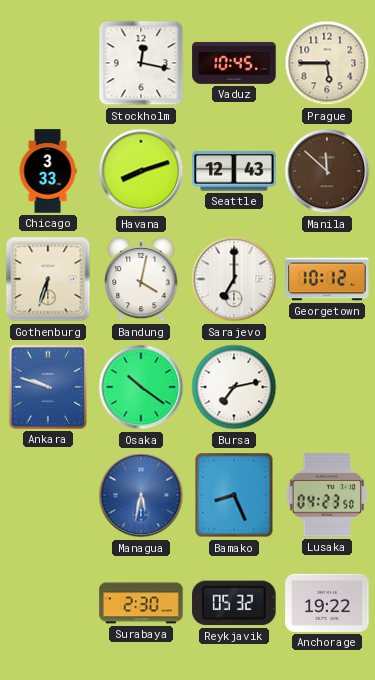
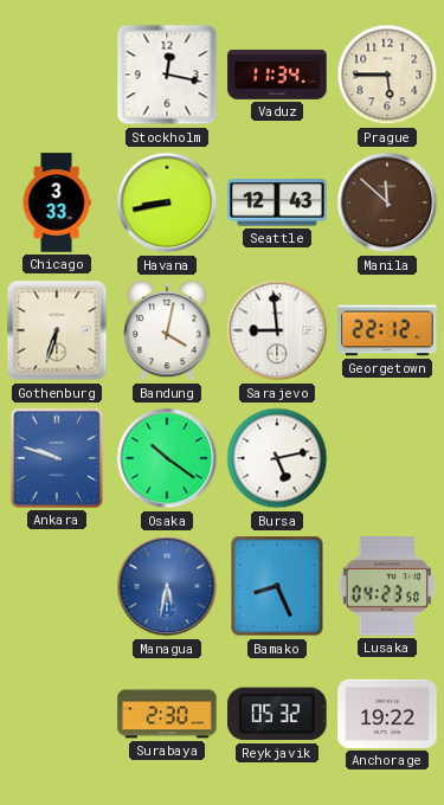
Vaduz: 10:45 -> 11:34
Havana: 8:12 -> 8:43
Sarajevo: 7:00 -> 8:59
Georgetown: 10:12 -> 22:12
Bursa: 7:13 -> 5:13
